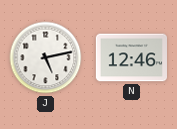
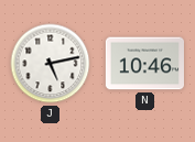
N: 12:46 -> 10:46
